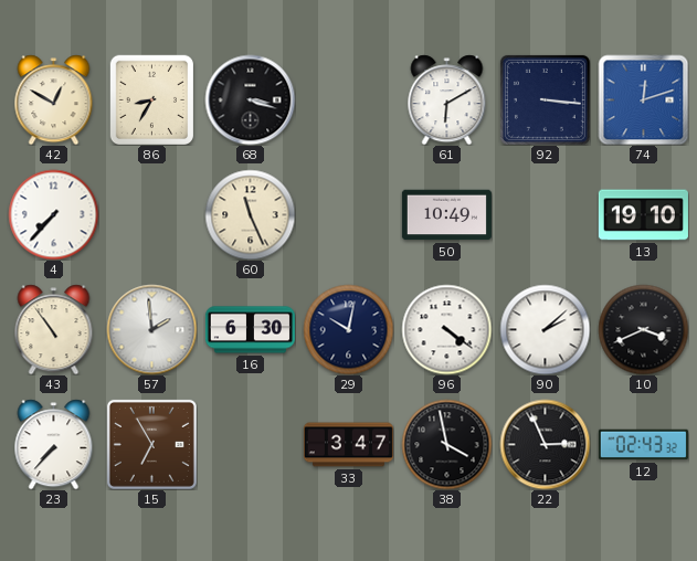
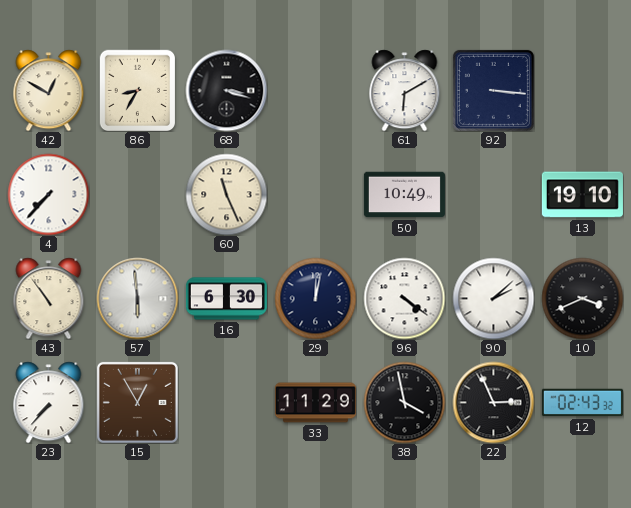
74: 12:12 -> none
57: 1:59 -> 5:59
29: 10:02 -> 12:02
15: 6:55 -> 12:55
33: 3:47 -> 11:29
